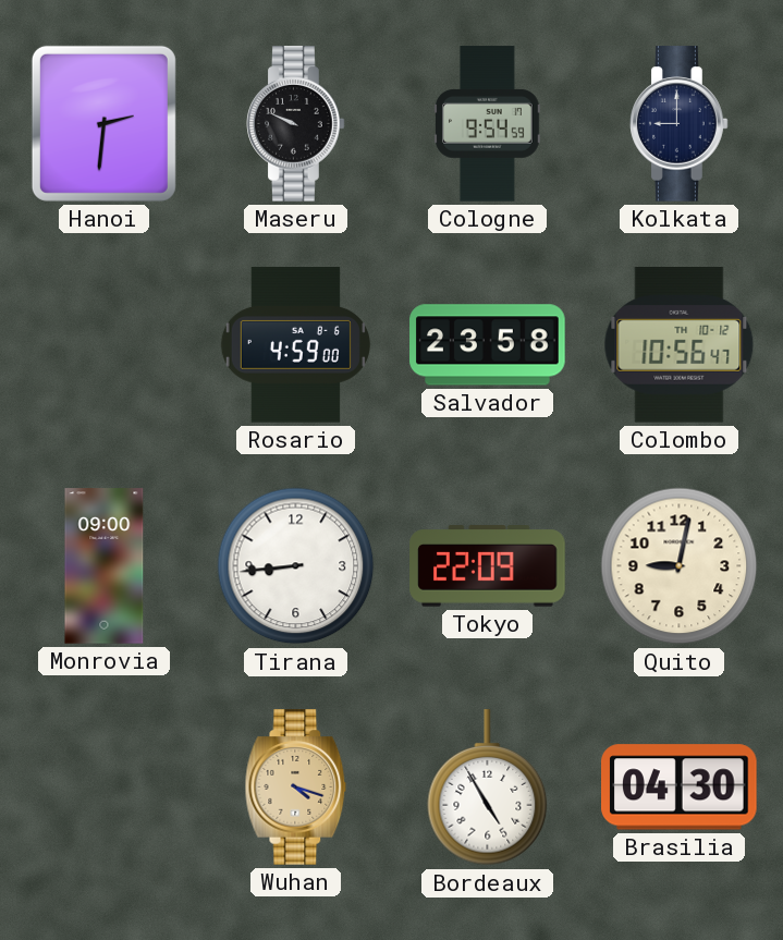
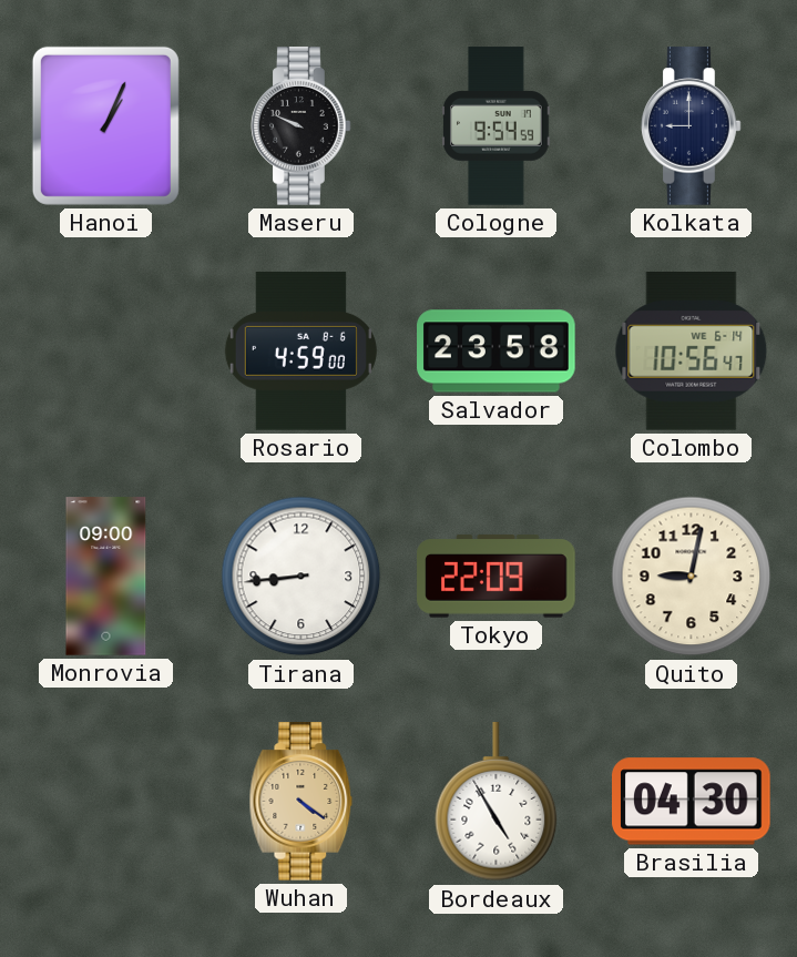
Hanoi: 2:31 -> 1:04
Colombo date: TH 10-12 -> WE 6-14
Wuhan: 4:18 -> 4:21
